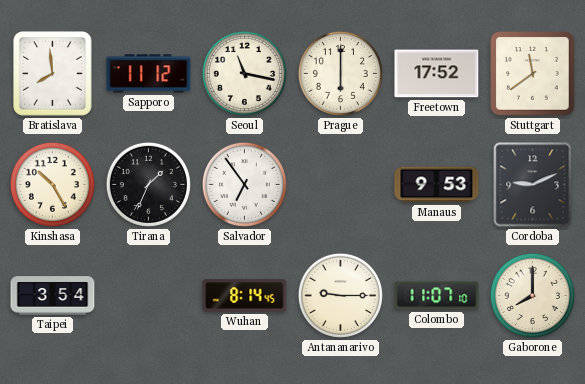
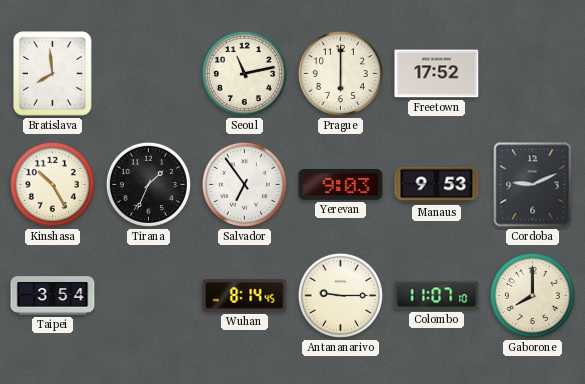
Sapporo: 11:12 -> none
Seoul: 11:17 -> 11:13
Stuttgart: 11:39 -> none
Yerevan: none -> 9:03
